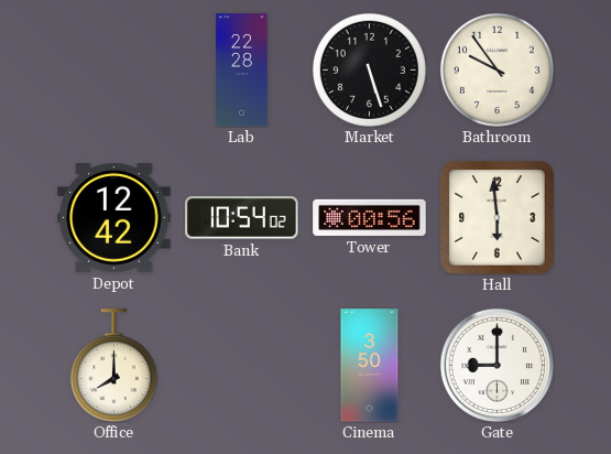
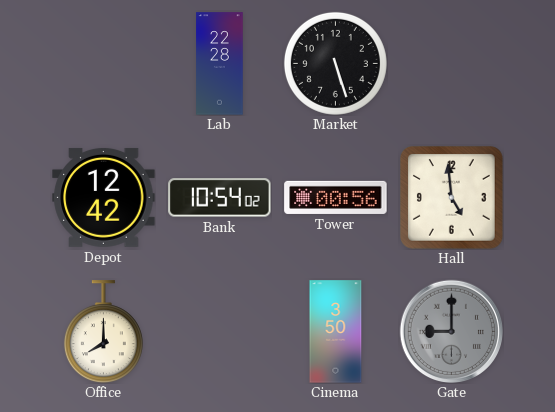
Bathroom: 9:54 -> none
Hall: 5:59 -> 4:59
Gate dial: white -> grey
